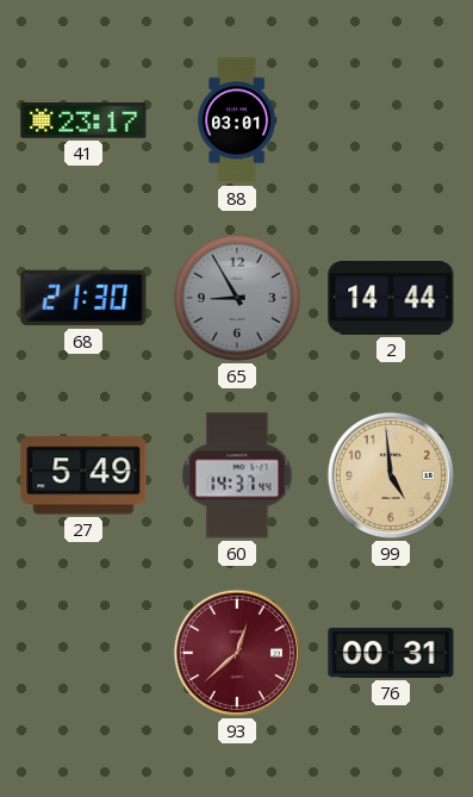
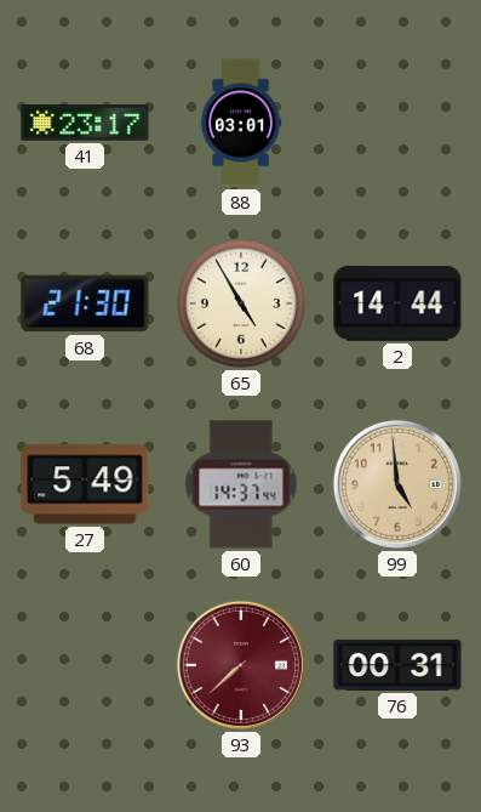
65: 8:55 -> 4:55
65 dial: grey -> cream
93: 12:38 -> 7:38
